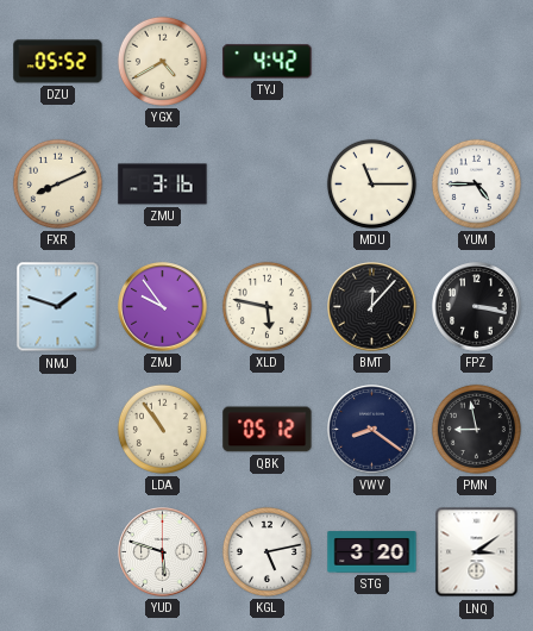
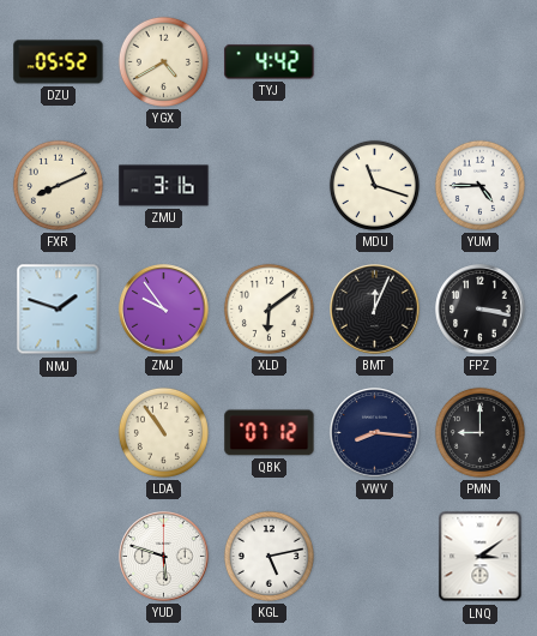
MDU: 11:15 -> 11:18
XLD: 5:47 -> 6:09
BMT: 12:07 -> 12:04
QBK: 05:12 -> 07:12
VWV: 8:21 -> 8:16
PMN: 8:58 -> 9:00
STG: 3:20 -> none
